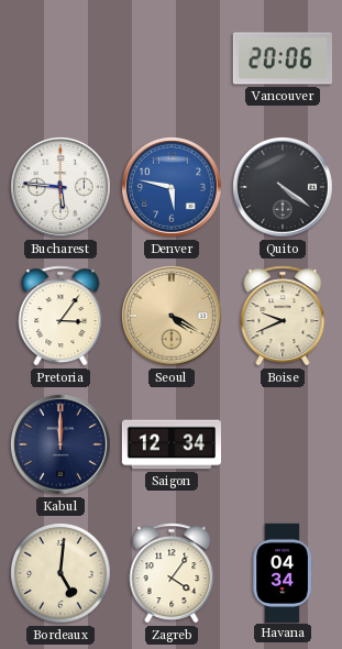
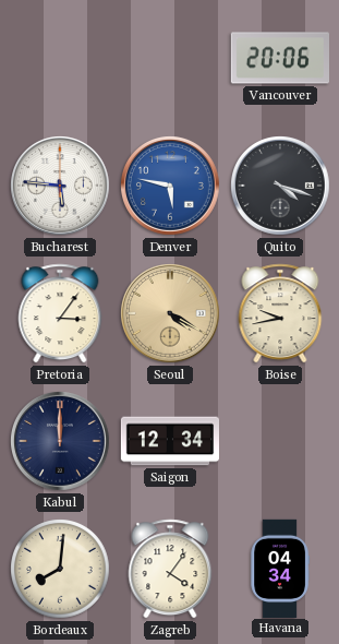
Quito: 4:21 -> 4:18
Boise: 9:41 -> 9:43
Bordeaux: 5:01 -> 8:01
